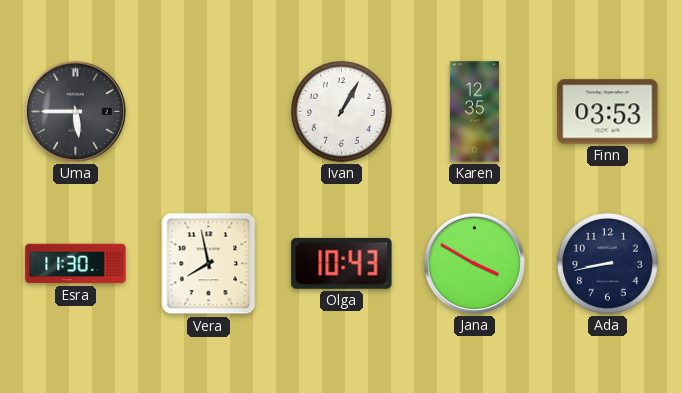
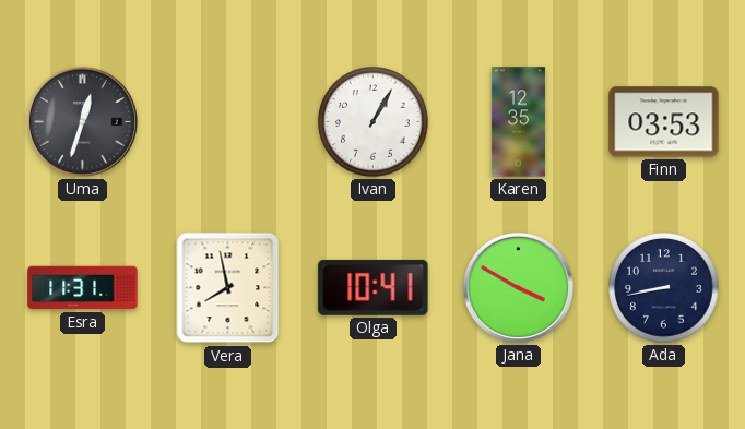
Uma: 5:45 -> 12:33
Esra: 11:30 -> 11:31
Olga: 10:43 -> 10:41
